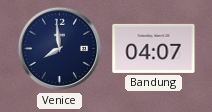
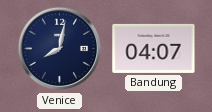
Venice: 7:59 -> 8:02
